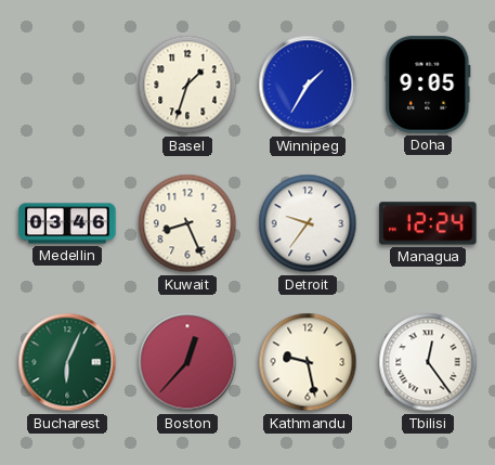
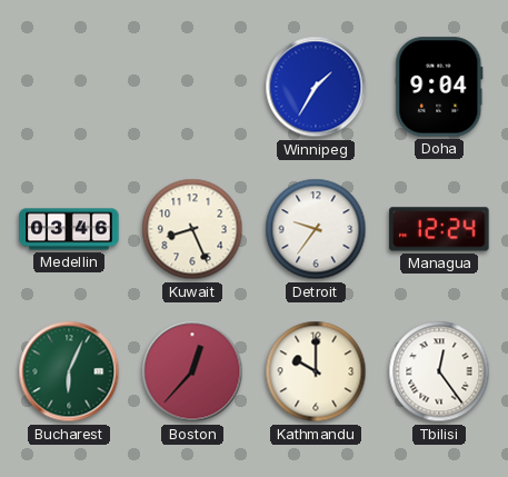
Basel: 1:33 -> none
Doha: 9:05 -> 9:04
Kathmandu: 9:28 -> 10:00
